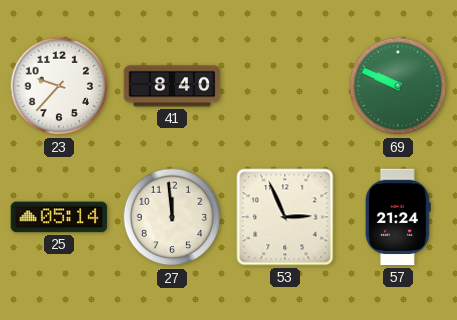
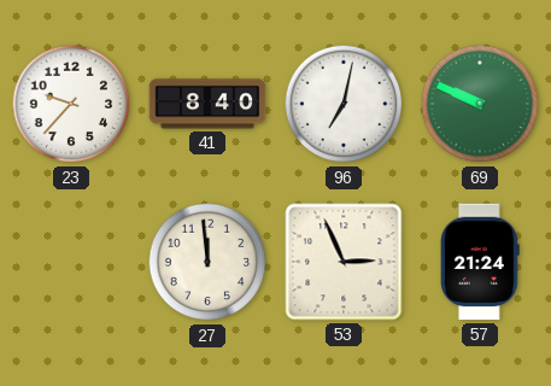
96: none -> 7:02
25: 05:14 -> none
